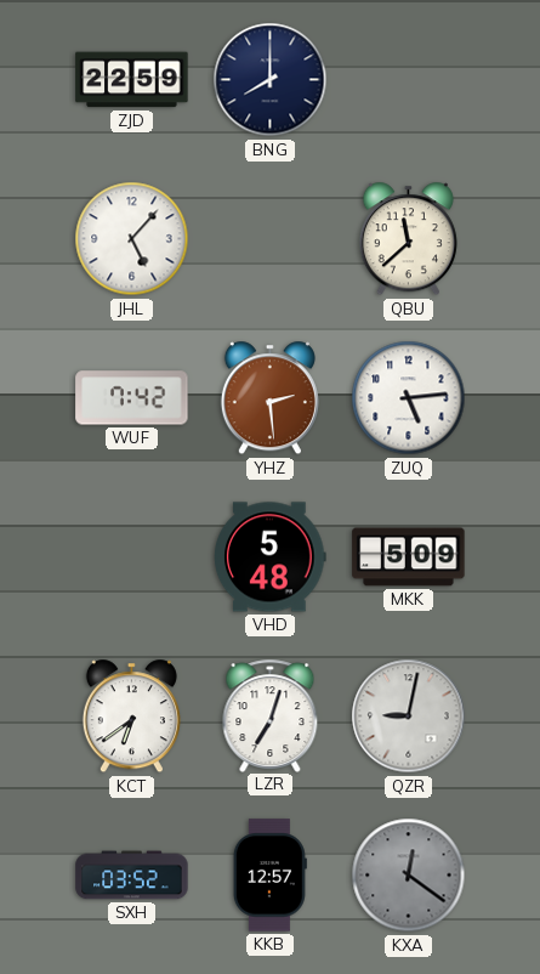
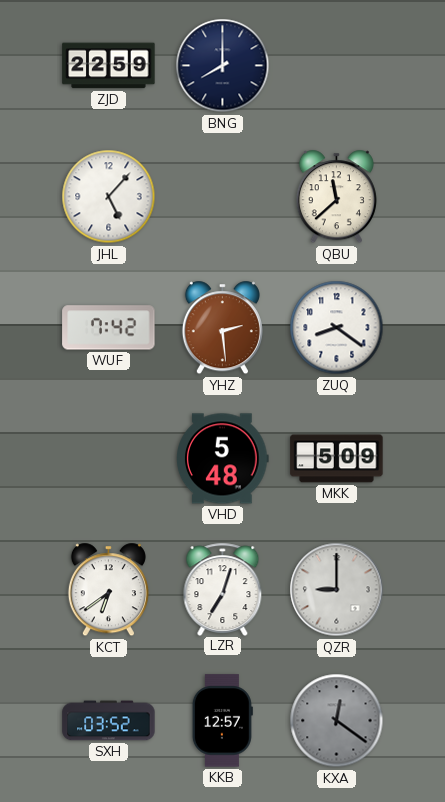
ZUQ: 5:14 -> 8:21
QZR: 9:02 -> 9:00
